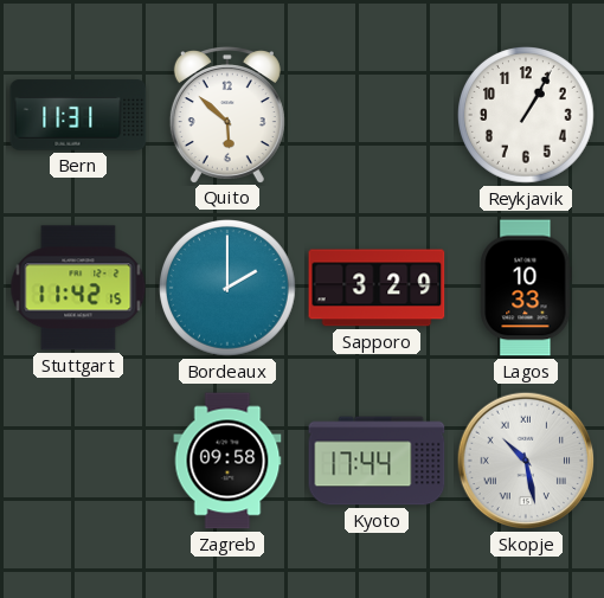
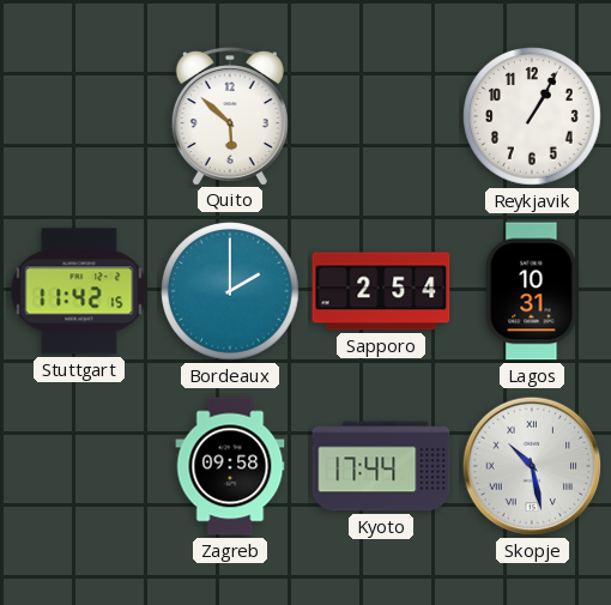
Bern: 11:31 -> none
Sapporo: 3:29 -> 2:54
Lagos: 10:33 -> 10:31
